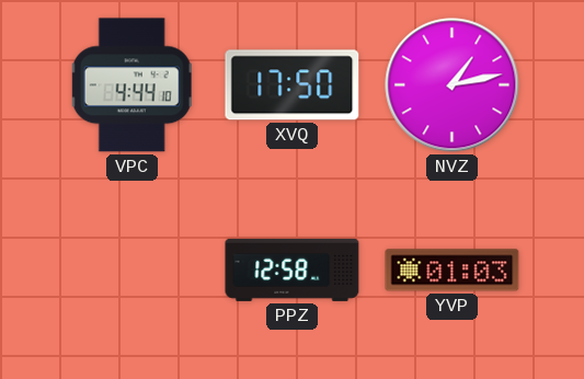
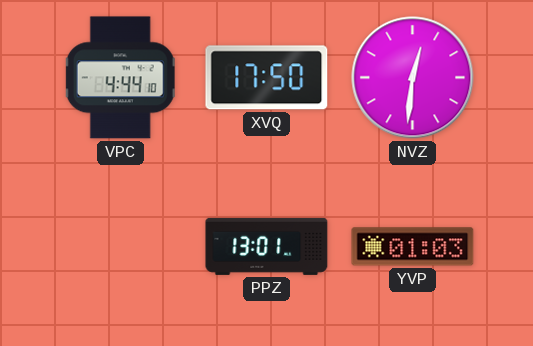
NVZ: 1:13 -> 12:31
PPZ: 12:58 -> 13:01
